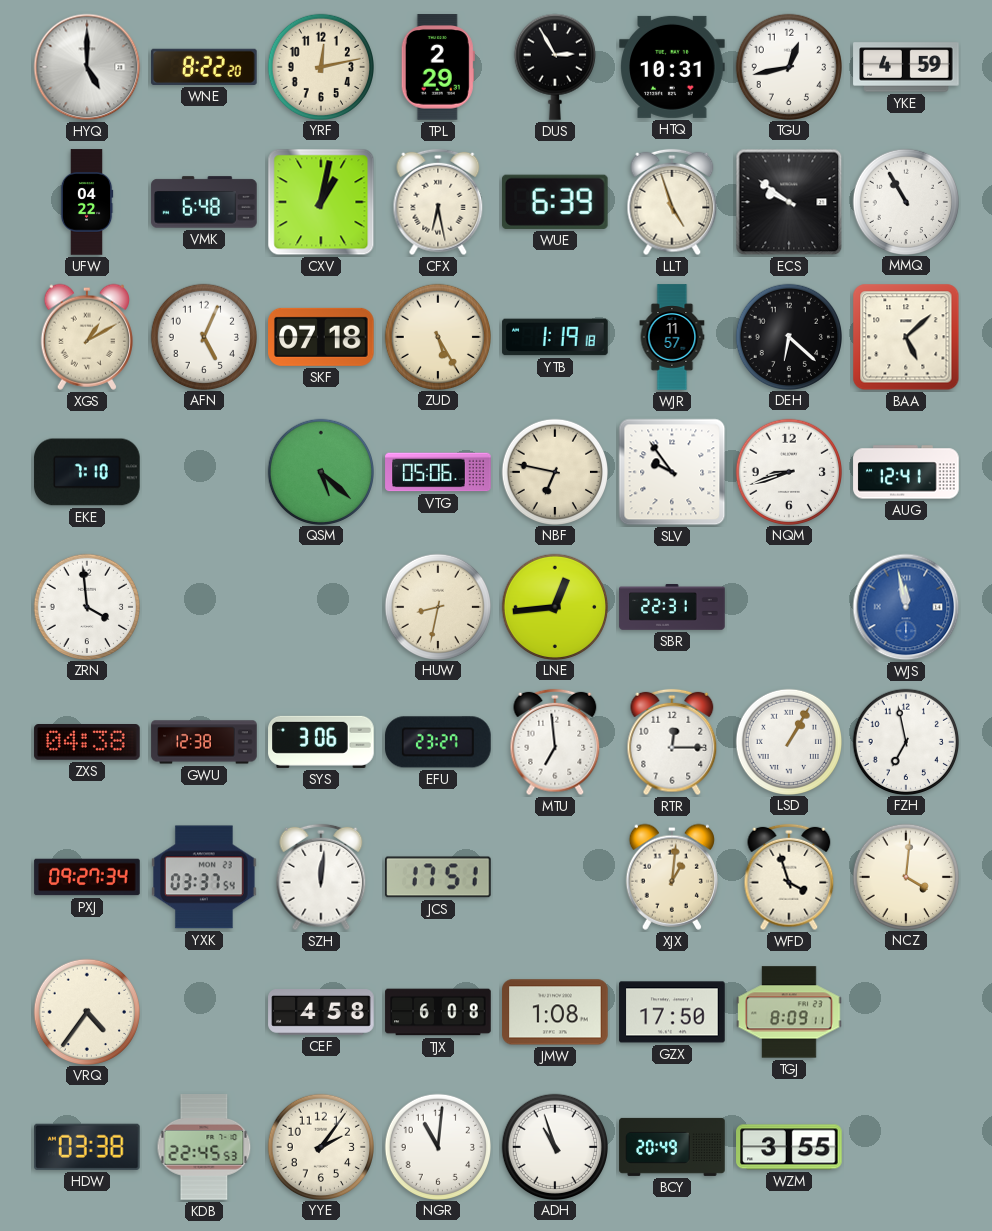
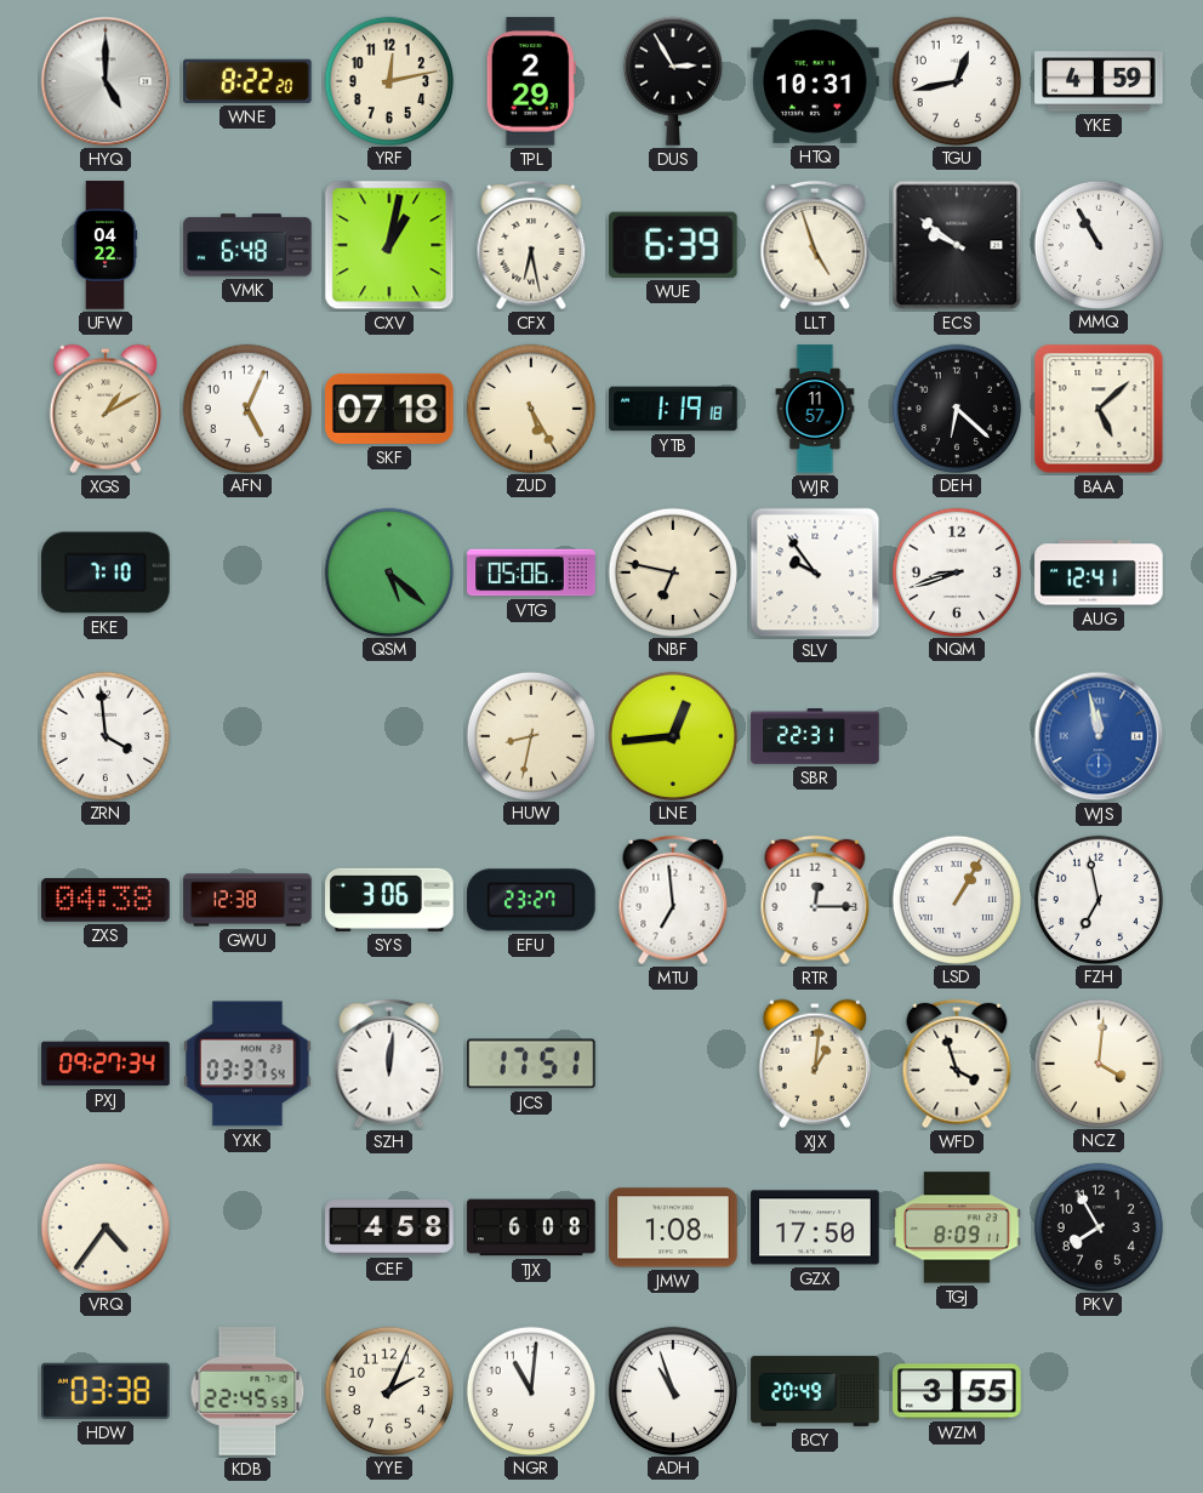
PKV: none -> 7:55
YYE: 2:06 -> 2:04
